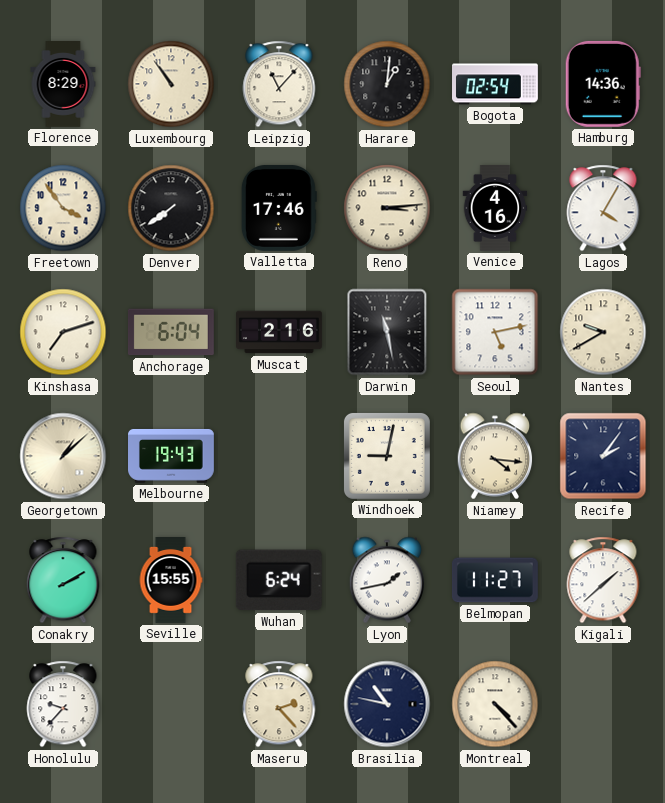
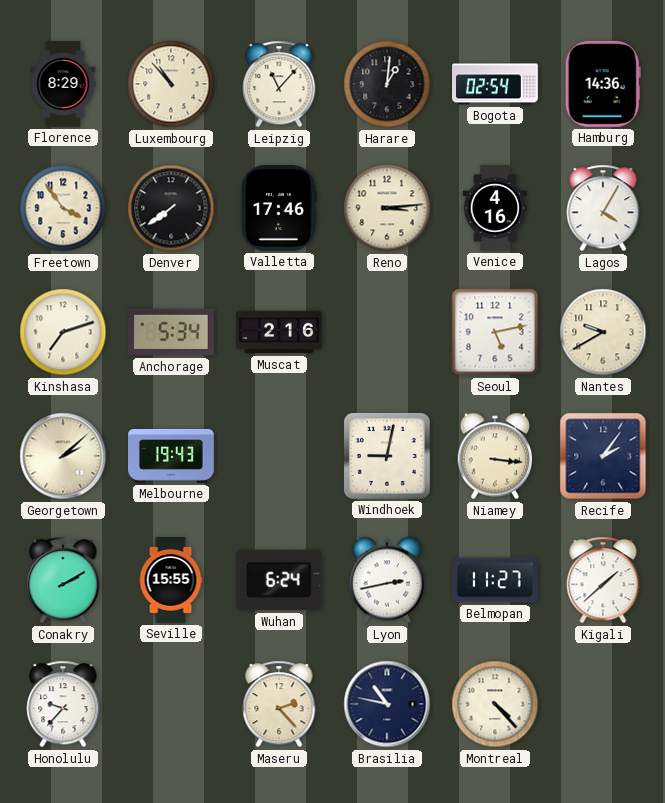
Luxembourg: 10:54 -> 10:53
Anchorage: 6:04 -> 5:34
Darwin: 11:28 -> none
Georgetown: 1:08 -> 2:08
Niamey: 4:16 -> 3:16
Lyon: 1:43 -> 2:43
